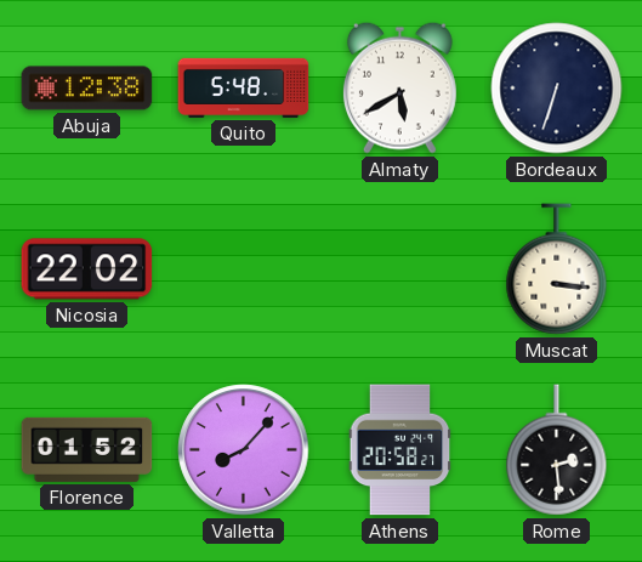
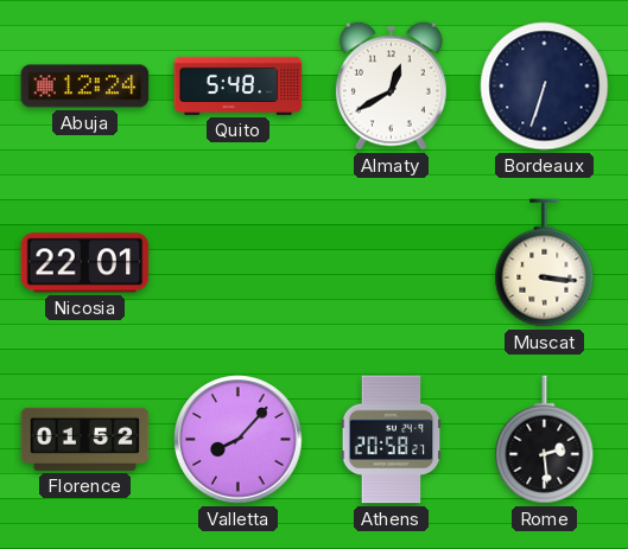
Abuja: 12:38 -> 12:24
Almaty: 5:40 -> 12:40
Nicosia: 22:02 -> 22:01
